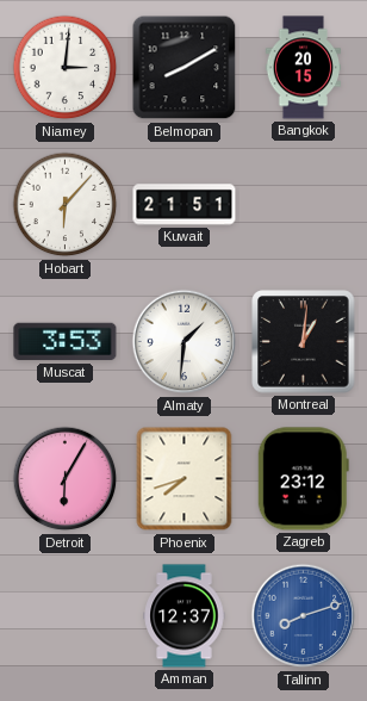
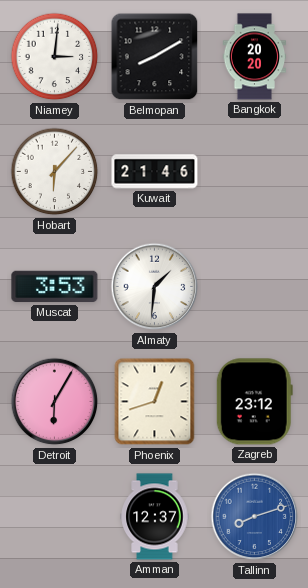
Bangkok: 20:15 -> 20:20
Kuwait: 21:51 -> 21:46
Montreal: 1:01 -> none
Phoenix: 7:42 -> 12:42
